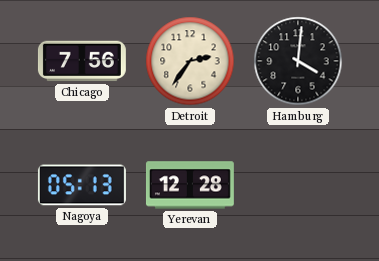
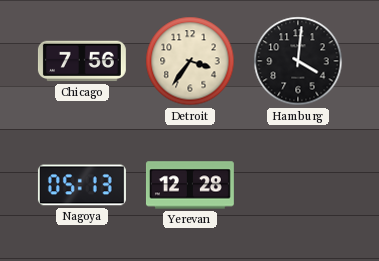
Detroit: 2:36 -> 3:36
